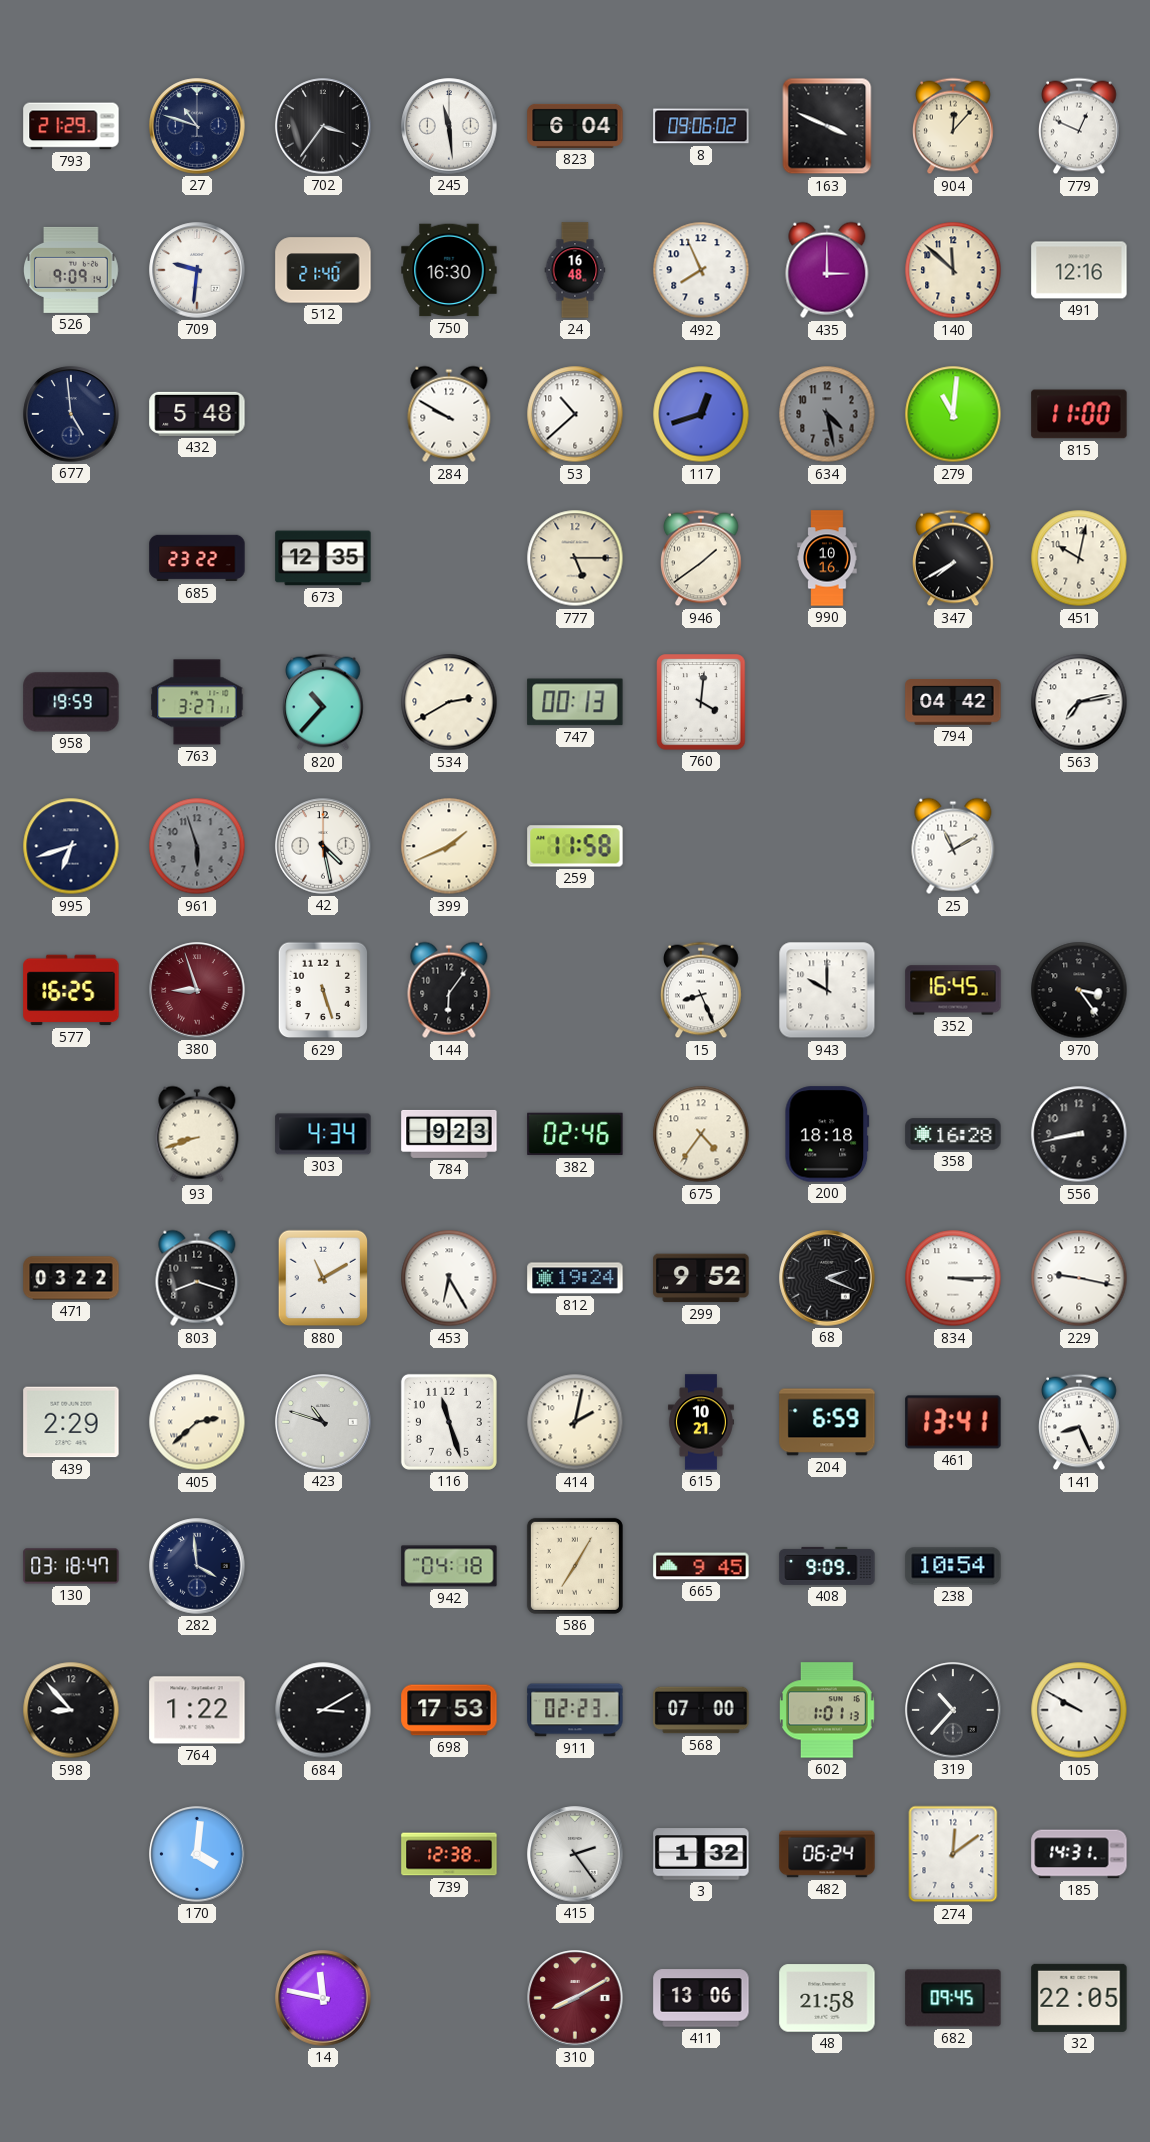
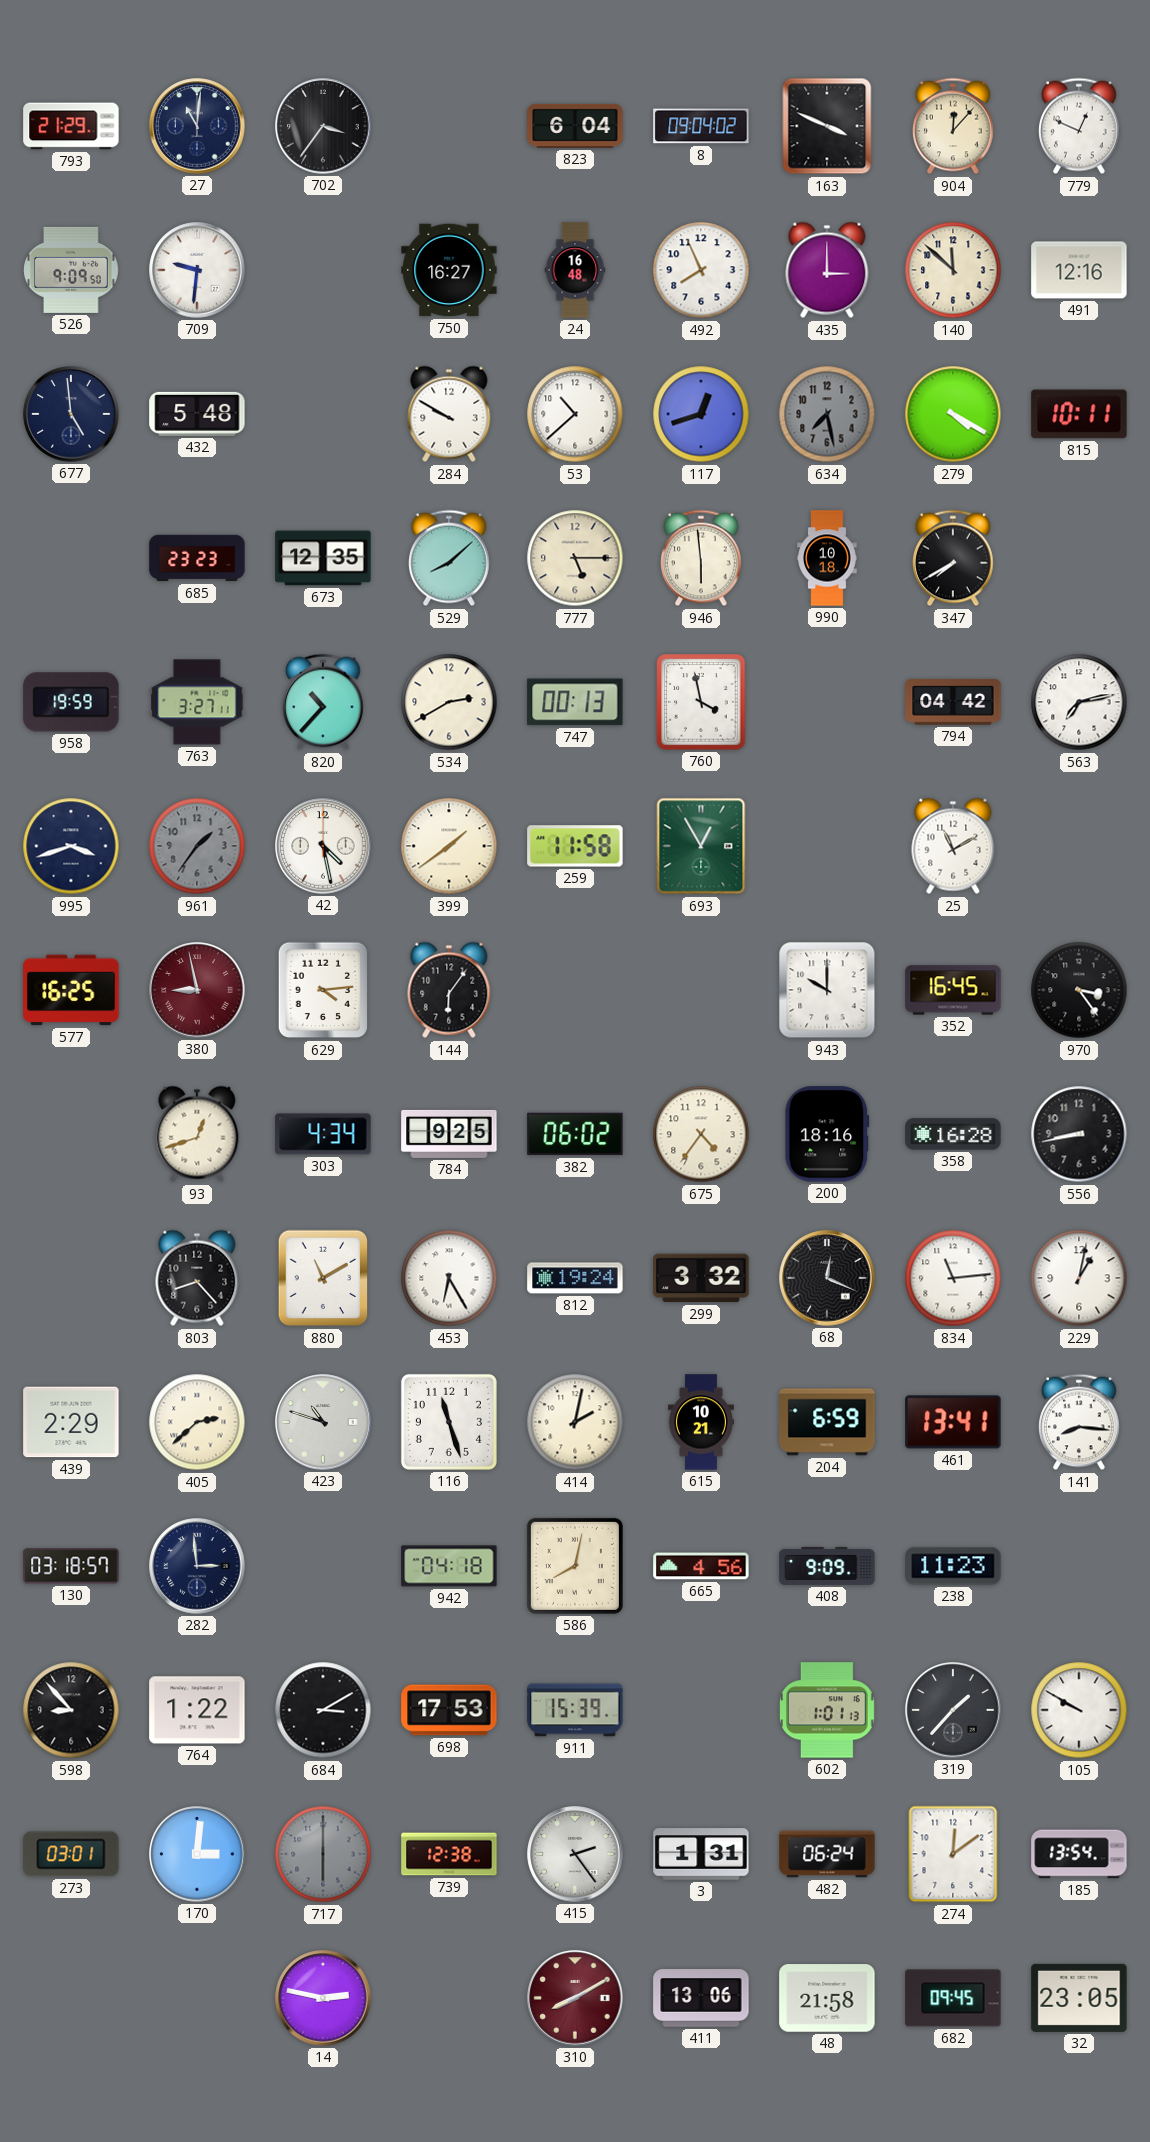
27: 10:48 -> 11:01
245: 11:29 -> none
8: 09:06 -> 09:04
526: 9:09:14 -> 9:09:50
512: 21:40 -> none
750: 16:30 -> 16:27
634: 4:28 -> 7:28
279: 11:01 -> 4:20
815: 11:00 -> 10:11
685: 23:22 -> 23:23
529: none -> 8:08
946: 1:39 -> 5:59
990: 10:16 -> 10:18
451: 10:02 -> none
760: 4:01 -> 3:58
995: 6:42 -> 3:42
961: 5:57 -> 1:36
399: 1:41 -> 1:39
693: none -> 12:55
380: 8:57 -> 8:58
629: 5:27 -> 4:14
15: 8:26 -> none
93: 8:42 -> 12:42
784: 9:23 -> 9:25
382: 02:46 -> 06:02
200: 18:18 -> 18:16
471: 03:22 -> none
803: 8:18 -> 8:23
299: 9:52 -> 3:32
68: 2:19 -> 12:19
834: 3:15 -> 11:14
229: 9:17 -> 1:02
141: 8:26 -> 8:16
130: 03:18:47 -> 03:18:57
282: 3:59 -> 2:59
586: 7:05 -> 8:02
665: 9:45 -> 4:56
238: 10:54 -> 11:23
911: 02:23 -> 15:39
568: 07:00 -> none
319: 10:37 -> 1:37
273: none -> 03:01
170: 4:01 -> 3:01
717: none -> 6:00
3: 1:32 -> 1:31
185: 14:31 -> 13:54
14: 11:47 -> 2:47
32: 22:05 -> 23:05
